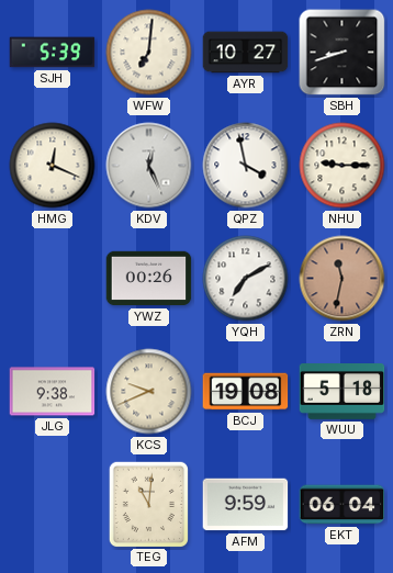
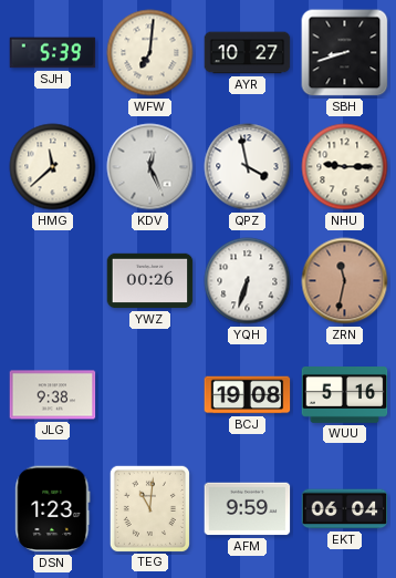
HMG: 12:19 -> 11:38
YQH: 7:10 -> 6:33
KCS: 9:41 -> none
WUU: 5:18 -> 5:16
DSN: none -> 1:23
